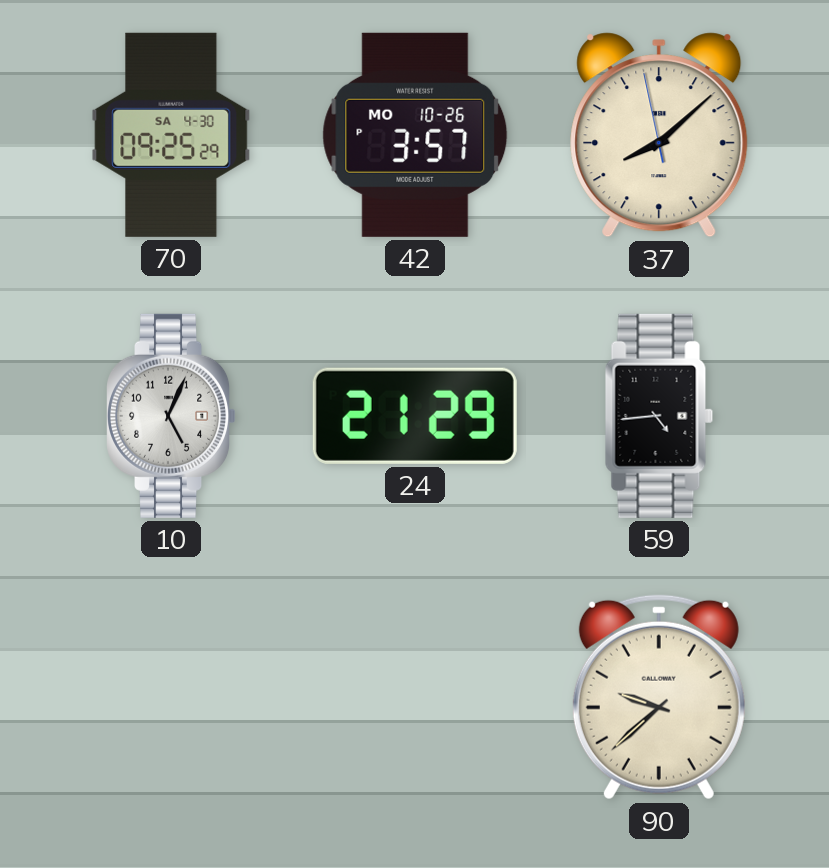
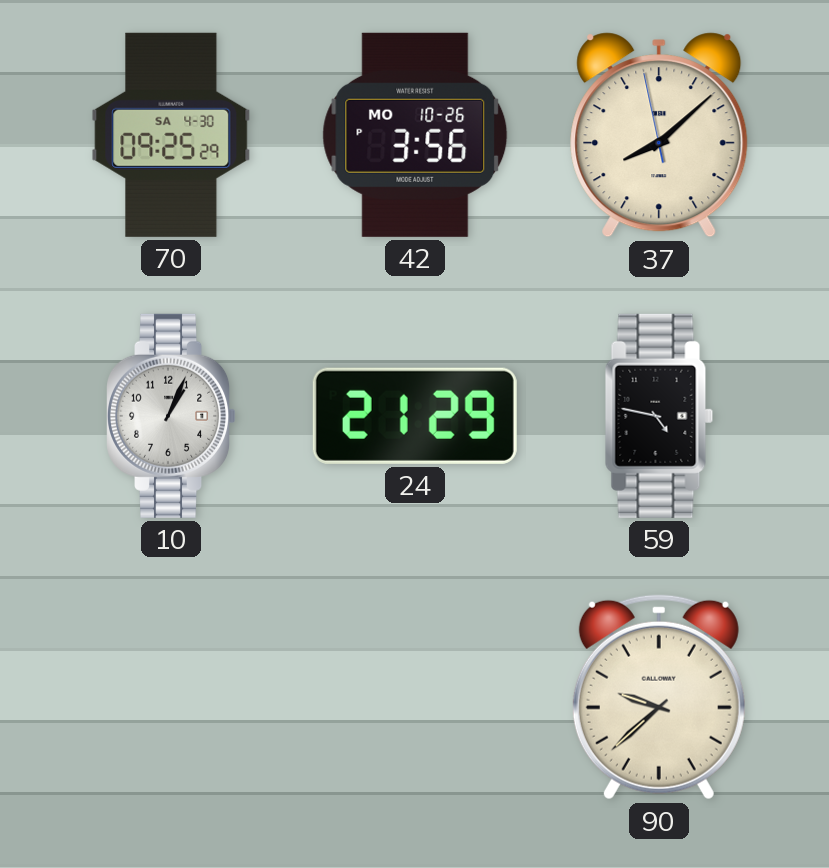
42: 3:57 -> 3:56
10: 5:04 -> 1:04
59: 4:44 -> 4:47
